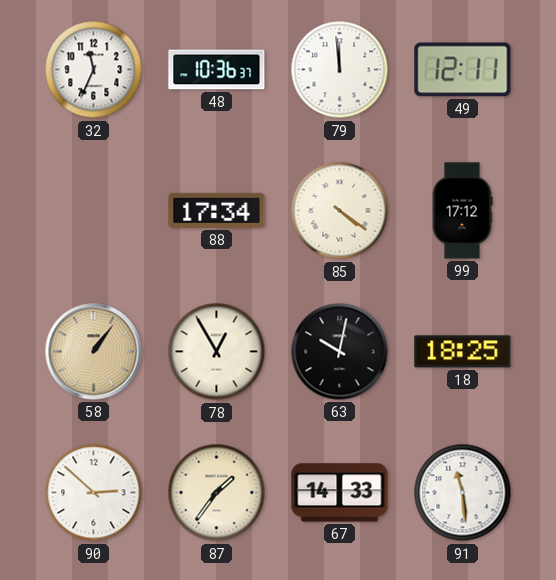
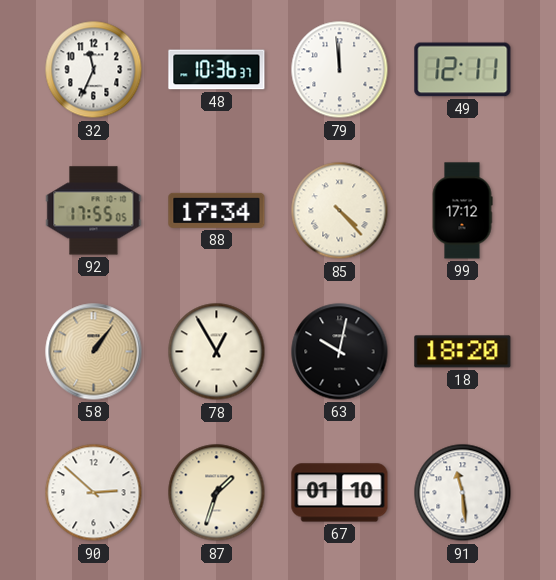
92: none -> 17:55
85: 4:21 -> 4:23
18: 18:25 -> 18:20
87: 1:36 -> 1:33
67: 14:33 -> 01:10
